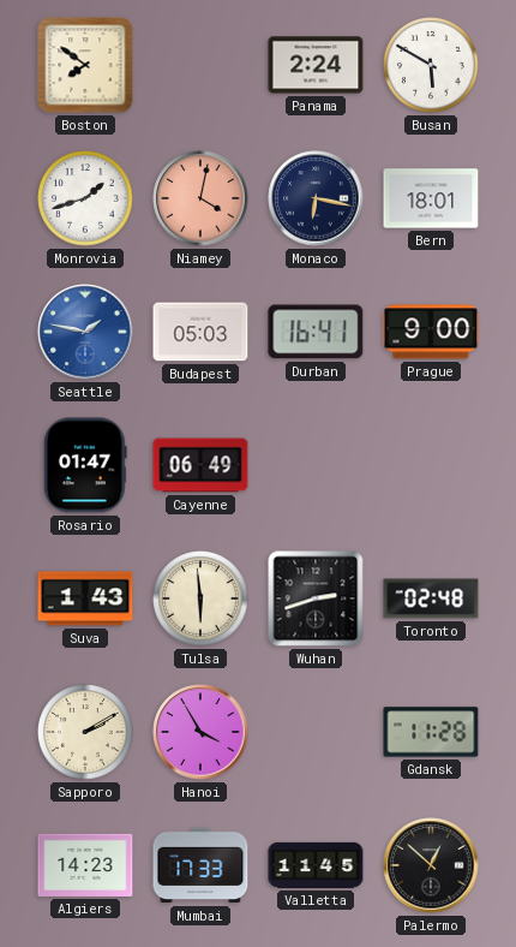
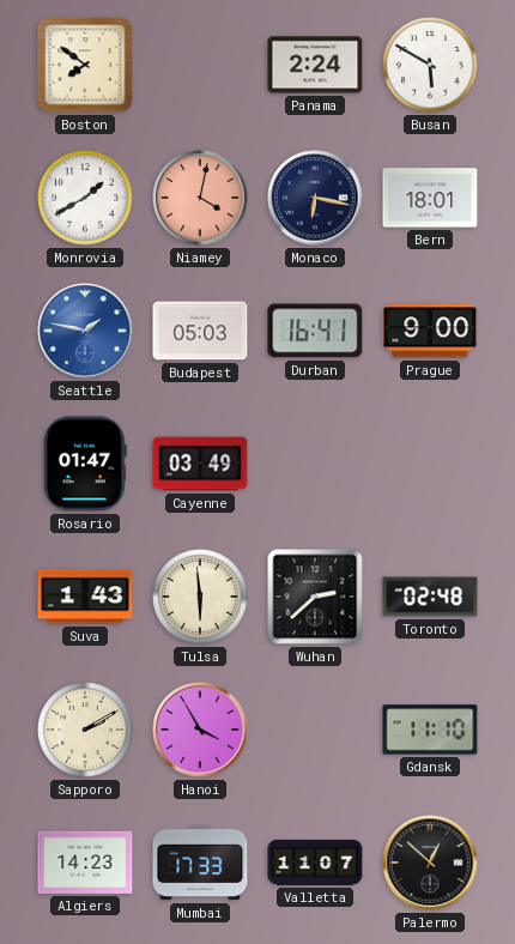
Monrovia: 1:42 -> 1:40
Cayenne: 06:49 -> 03:49
Wuhan: 2:42 -> 2:38
Gdansk: 11:28 -> 11:10
Valletta: 11:45 -> 11:07
